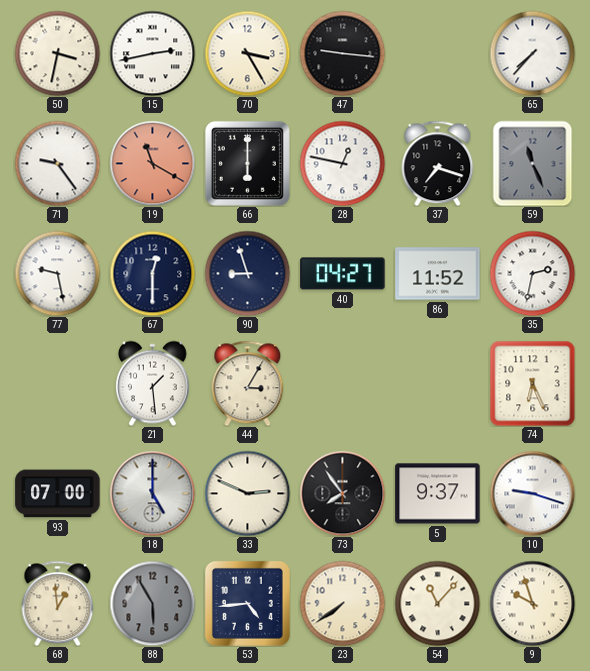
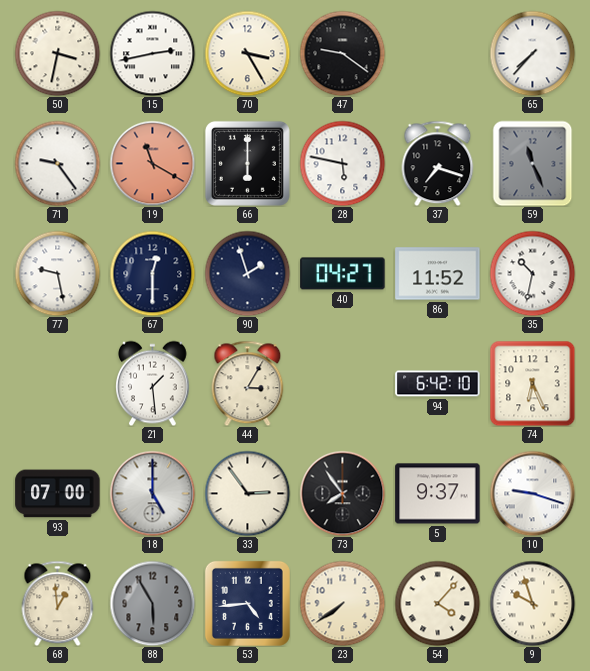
47: 9:16 -> 9:21
28: 12:47 -> 5:47
90: 8:57 -> 1:57
35: 2:32 -> 10:32
94: none -> 6:42
33: 2:49 -> 2:54
54: 11:07 -> 4:07
